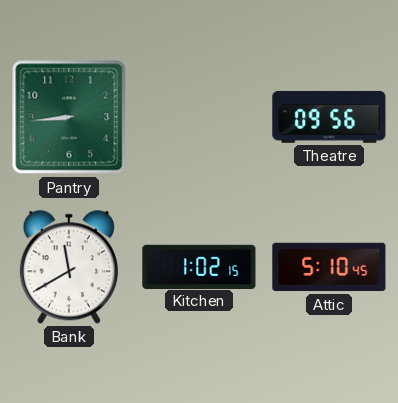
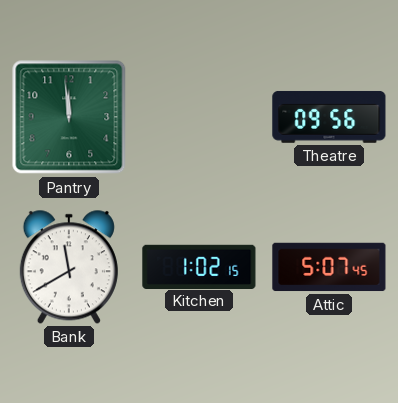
Pantry: 8:44 -> 11:59
Attic: 5:10 -> 5:07
